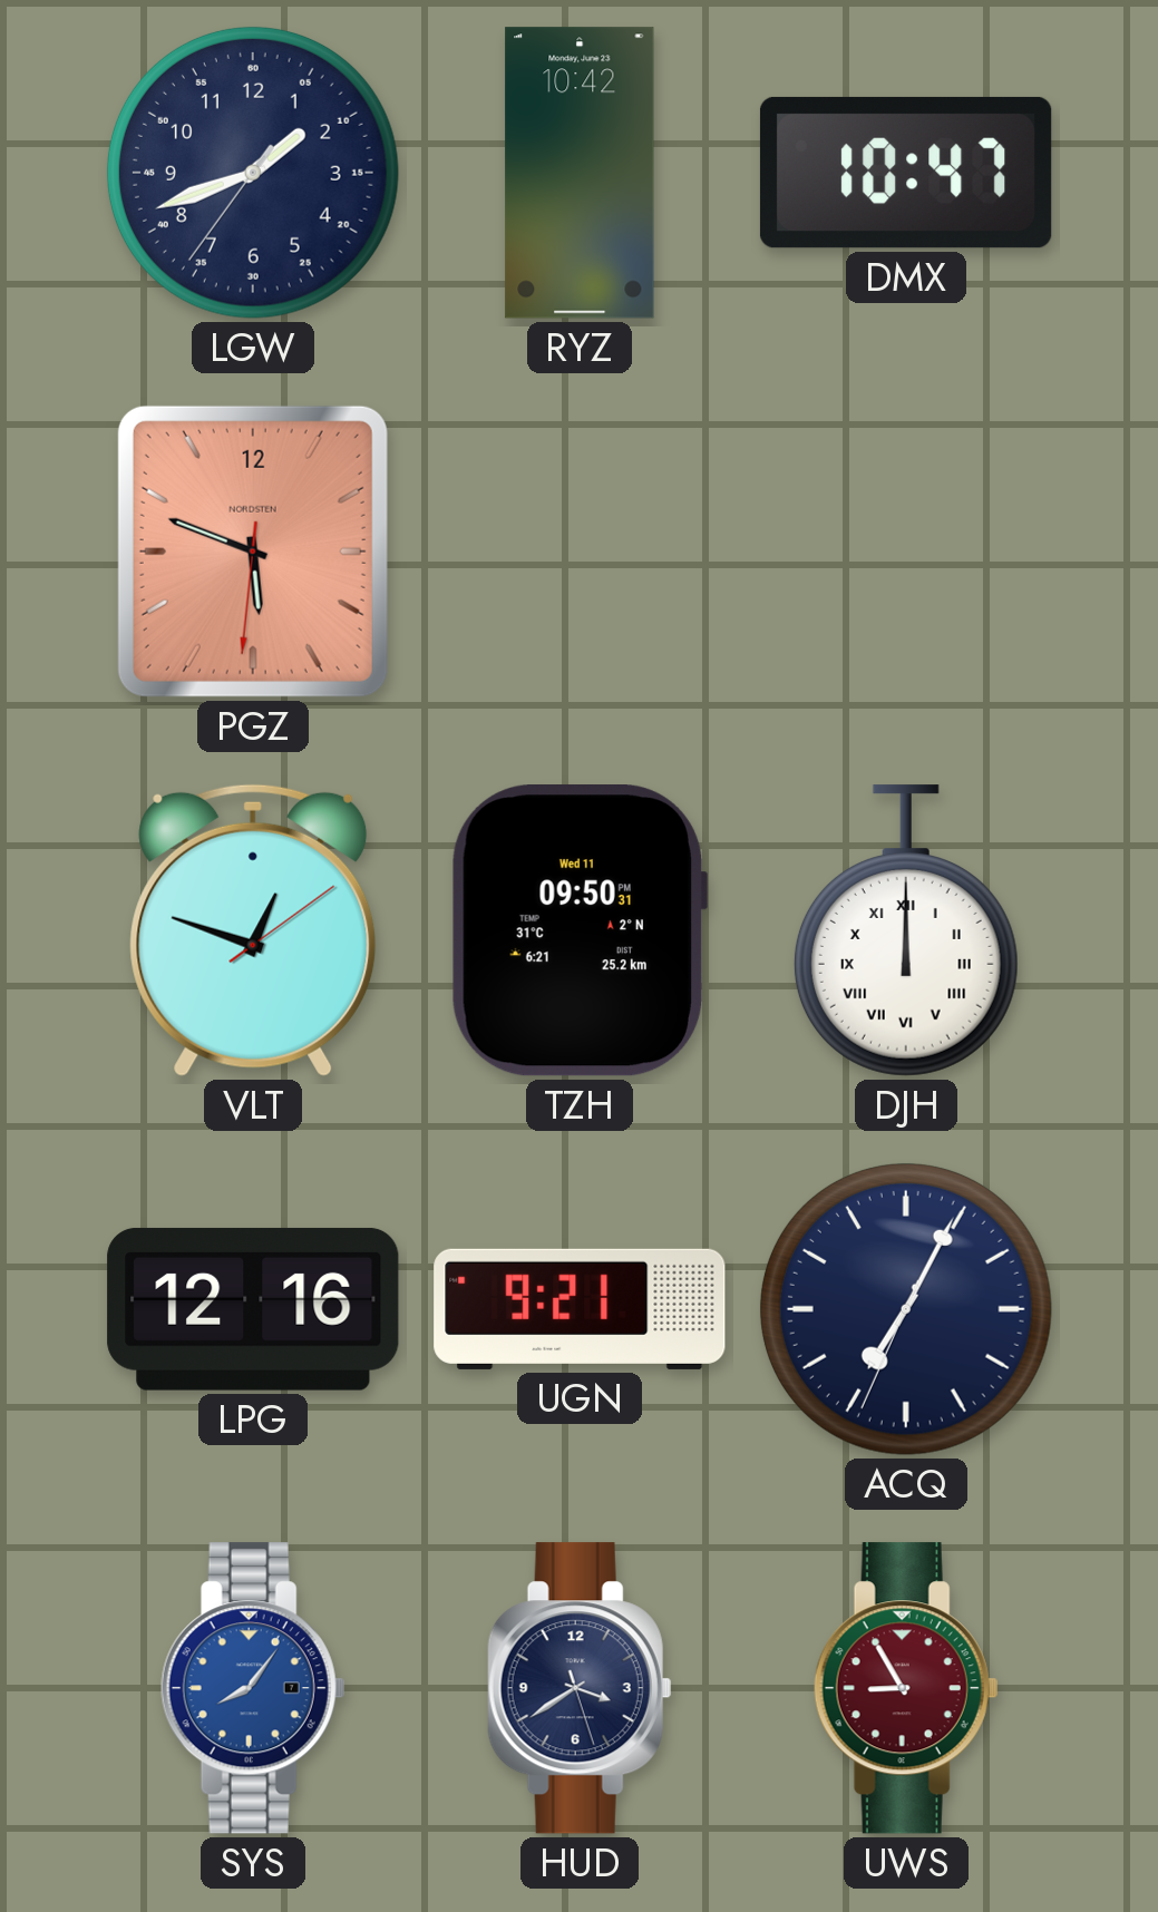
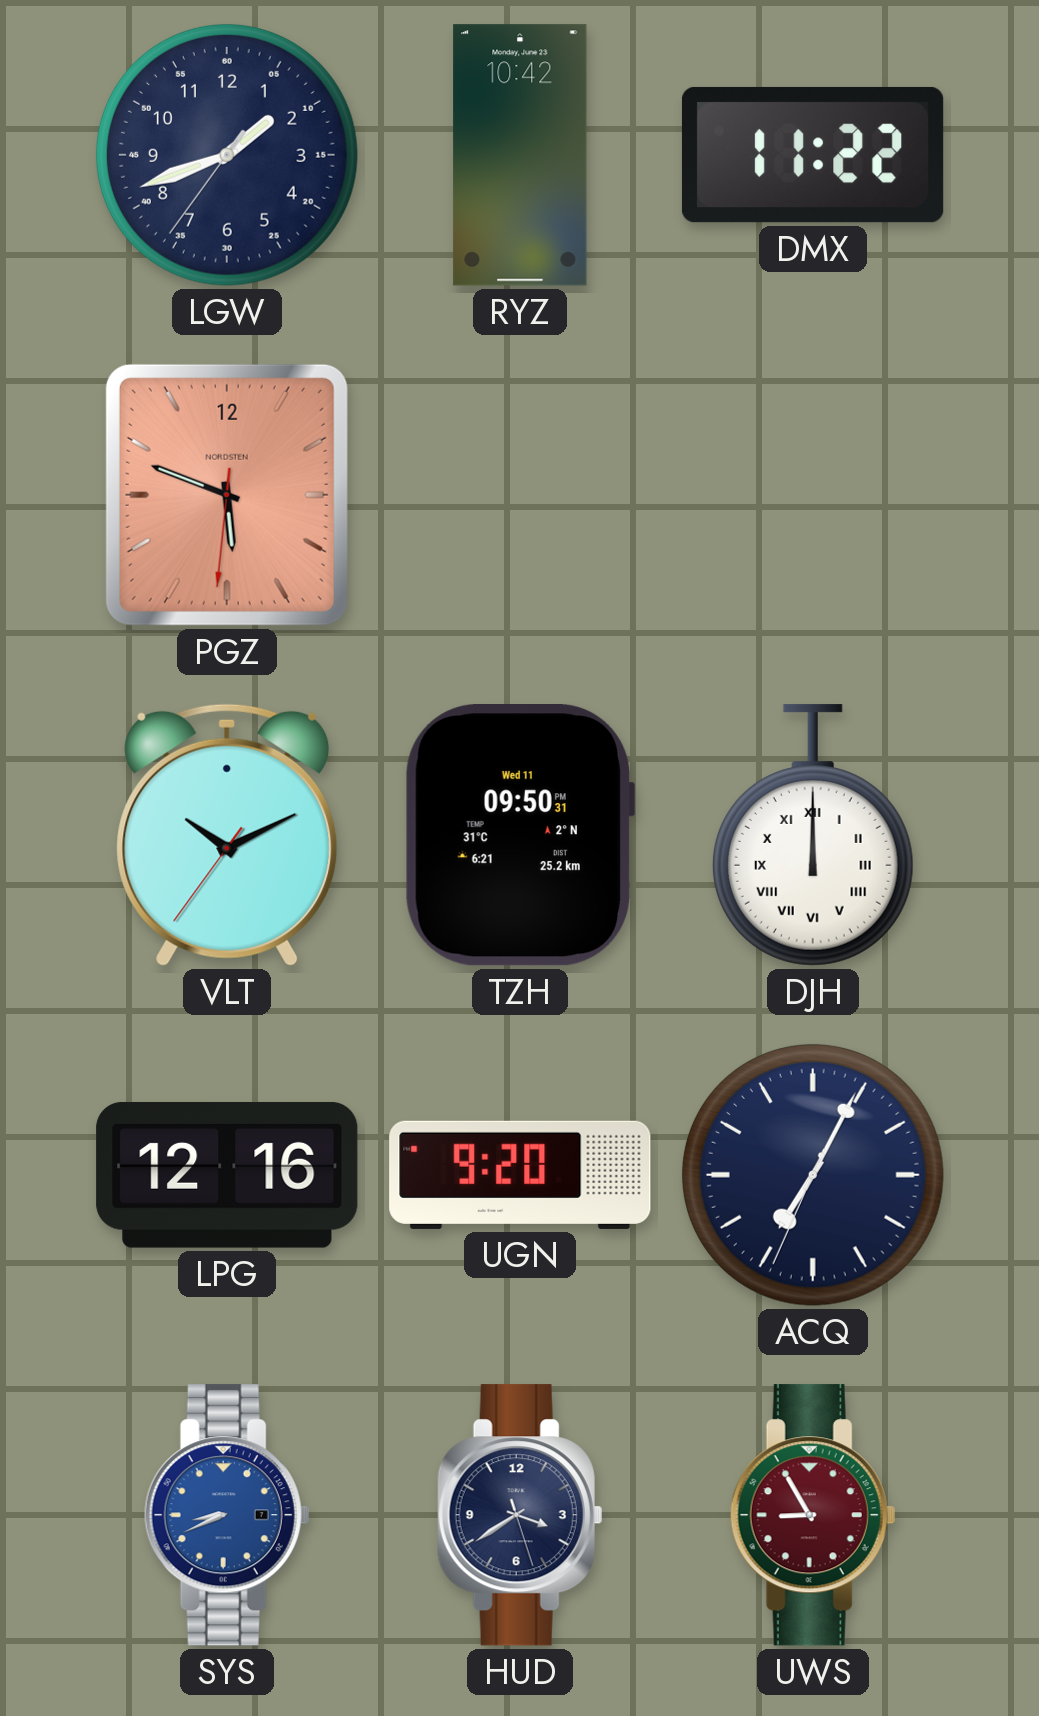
DMX: 10:47 -> 11:22
VLT: 12:48 -> 10:10
UGN: 9:21 -> 9:20
SYS: 8:06 -> 8:41
